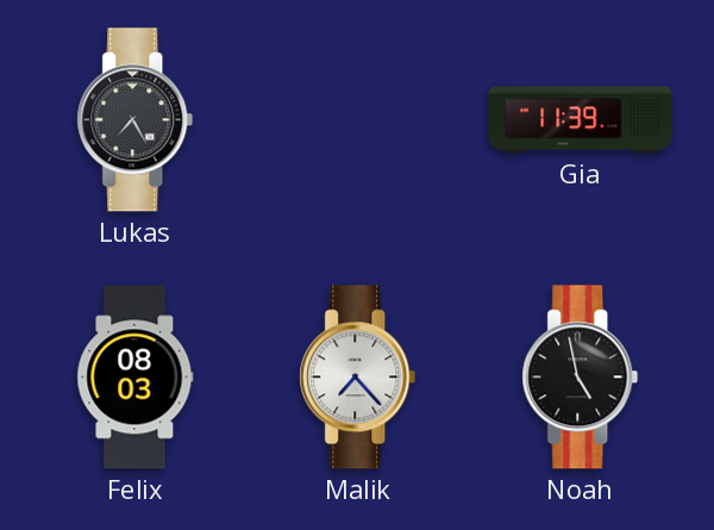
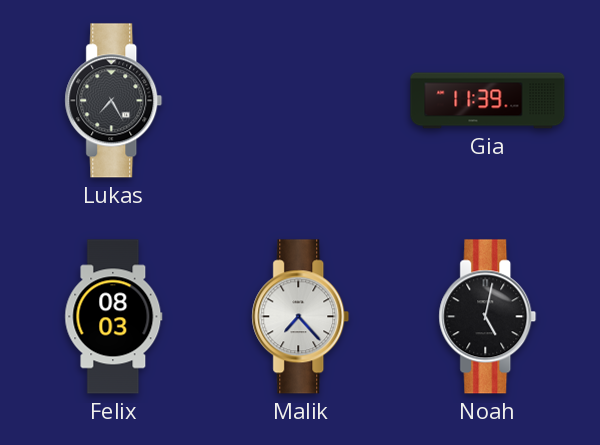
Noah: 4:58 -> 5:02
